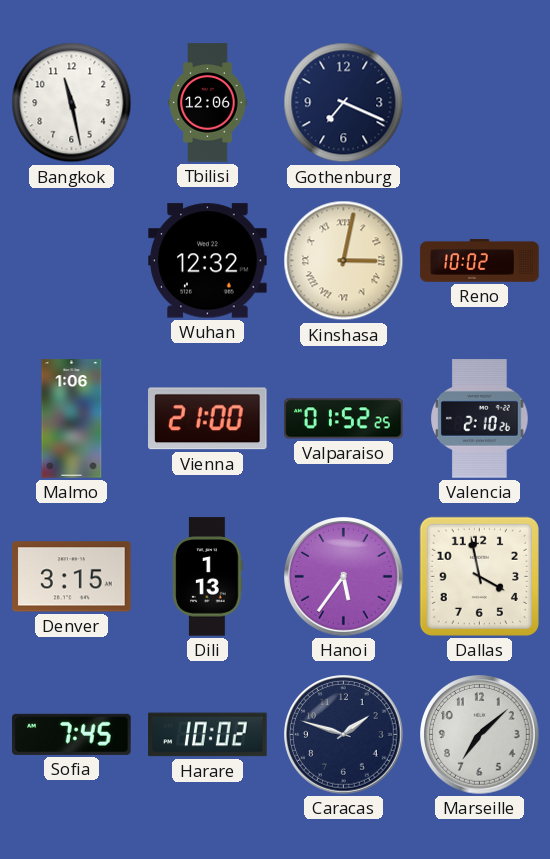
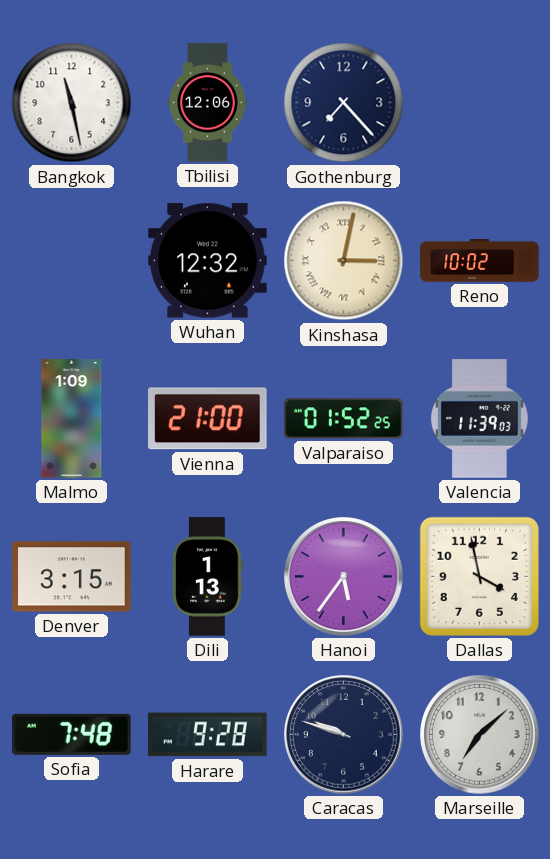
Gothenburg: 7:19 -> 7:23
Malmo: 1:06 -> 1:09
Valencia: 2:10 -> 11:39
Sofia: 7:45 -> 7:48
Harare: 10:02 -> 9:28
Caracas: 1:48 -> 9:48
